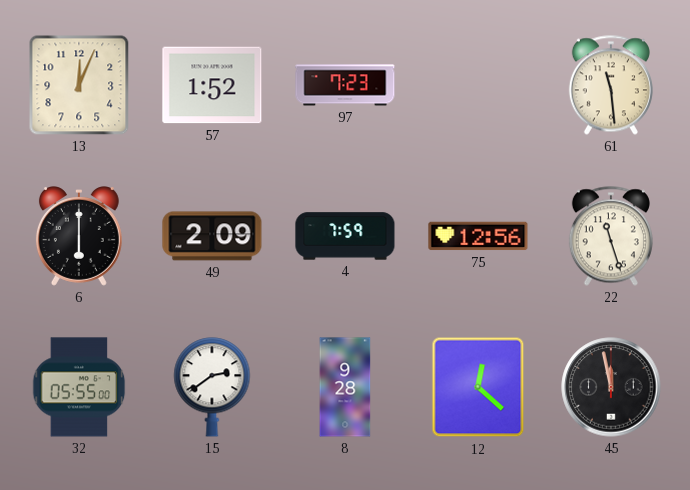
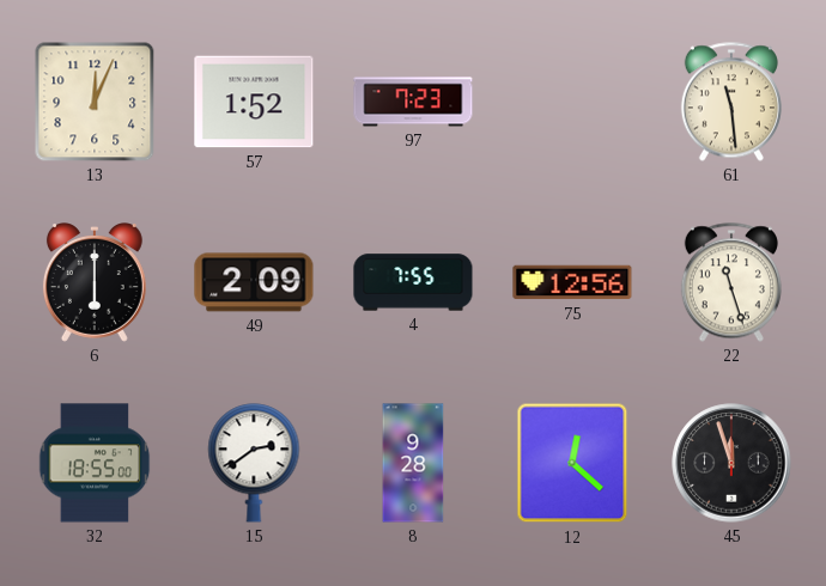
4: 7:59 -> 7:55
32: 05:55 -> 18:55
45: 11:58 -> 11:57
